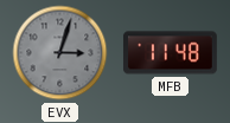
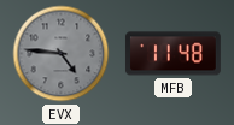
EVX: 3:03 -> 4:46
